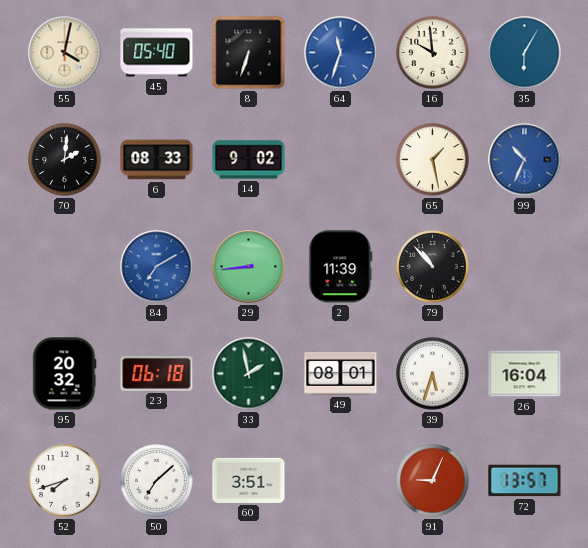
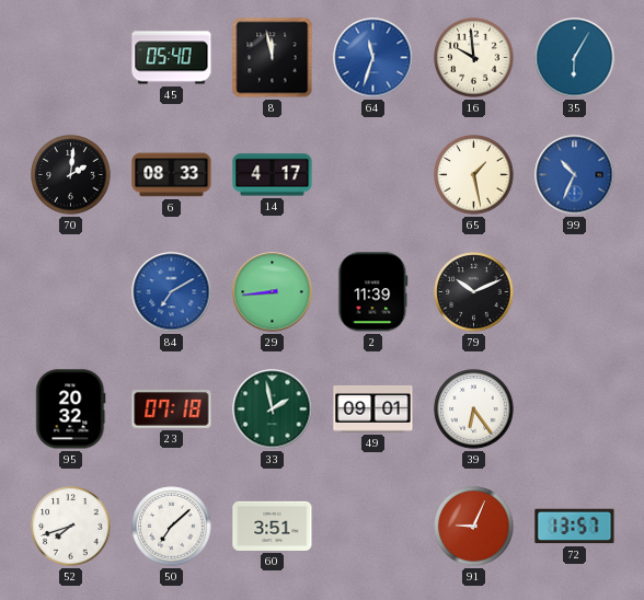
55: 4:02 -> none
8: 6:33 -> 11:58
14: 9:02 -> 4:17
79: 10:53 -> 10:11
23: 06:18 -> 07:18
49: 08:01 -> 09:01
39: 5:33 -> 6:24
26: 16:04 -> none
